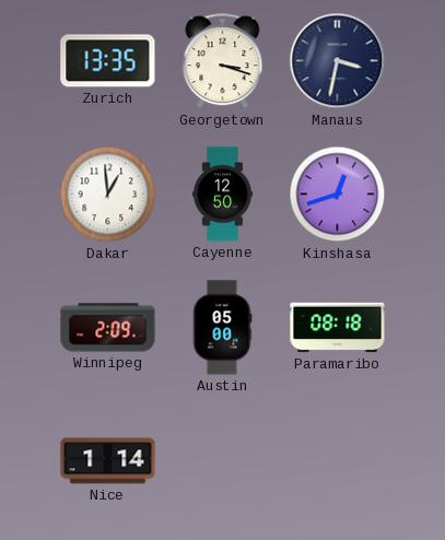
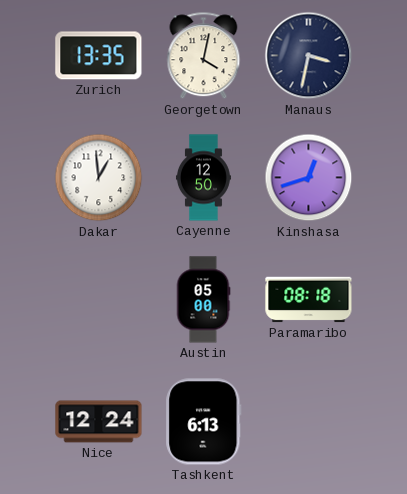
Georgetown: 3:18 -> 4:02
Winnipeg: 2:09 -> none
Nice: 1:14 -> 12:24
Tashkent: none -> 6:13
